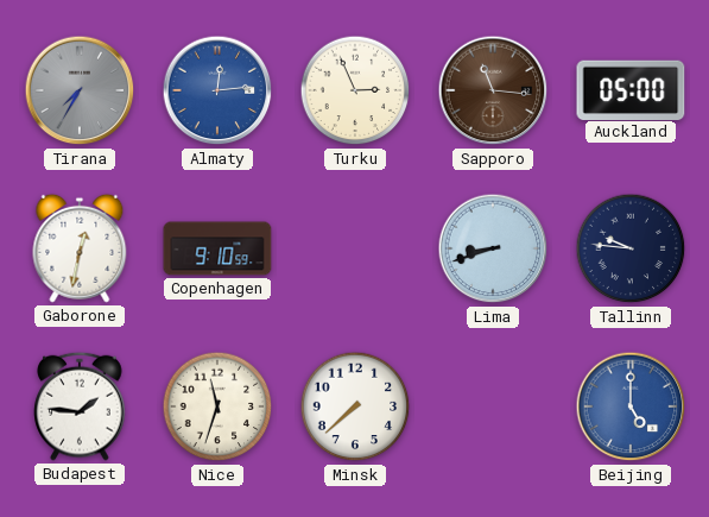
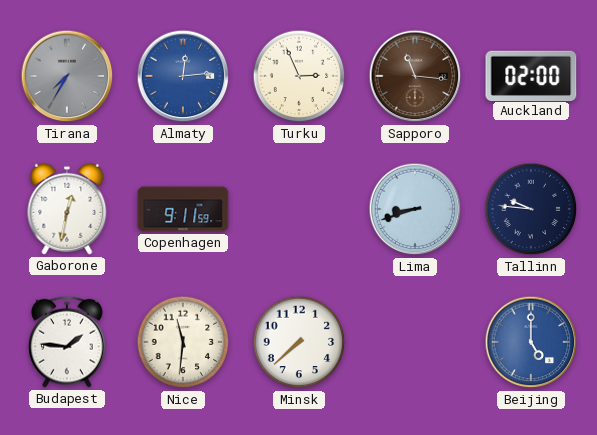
Auckland: 05:00 -> 02:00
Copenhagen: 9:10 -> 9:11
Nice: 11:33 -> 11:31
